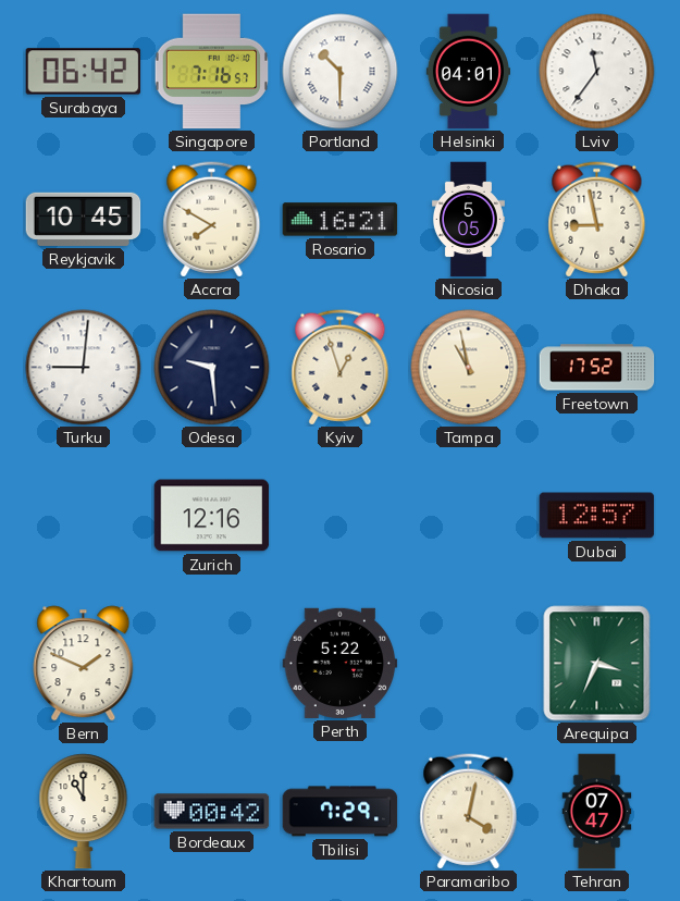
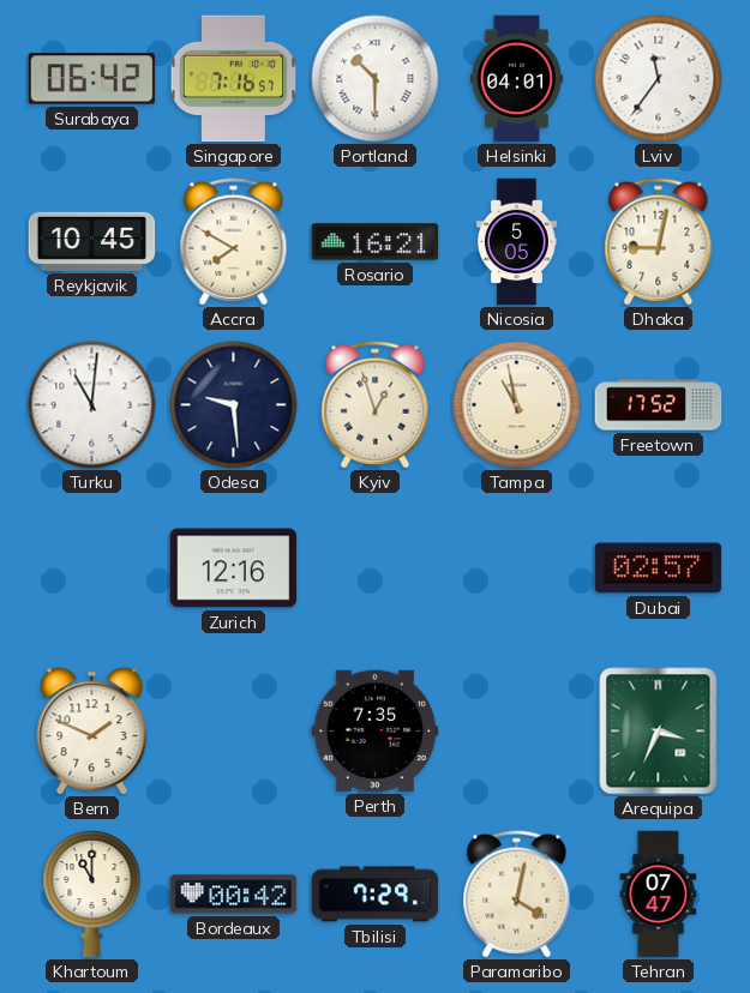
Dhaka: 8:58 -> 9:02
Turku: 9:01 -> 11:01
Dubai: 12:57 -> 02:57
Perth: 5:22 -> 7:35
